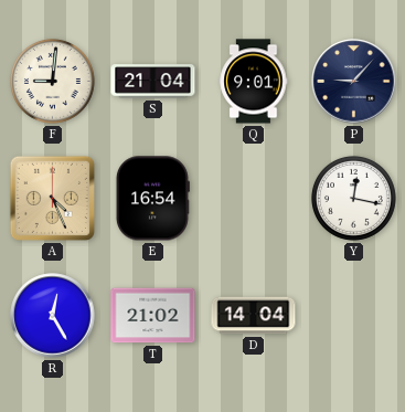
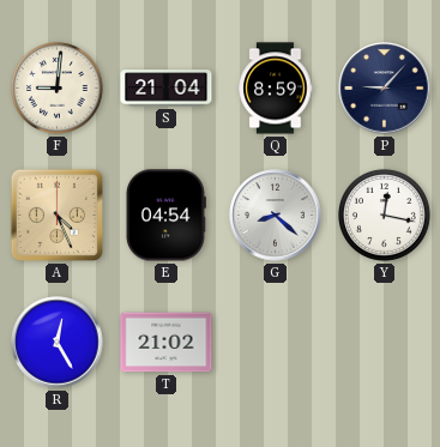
Q: 9:01 -> 8:59
E: 16:54 -> 04:54
G: none -> 8:22
D: 14:04 -> none
